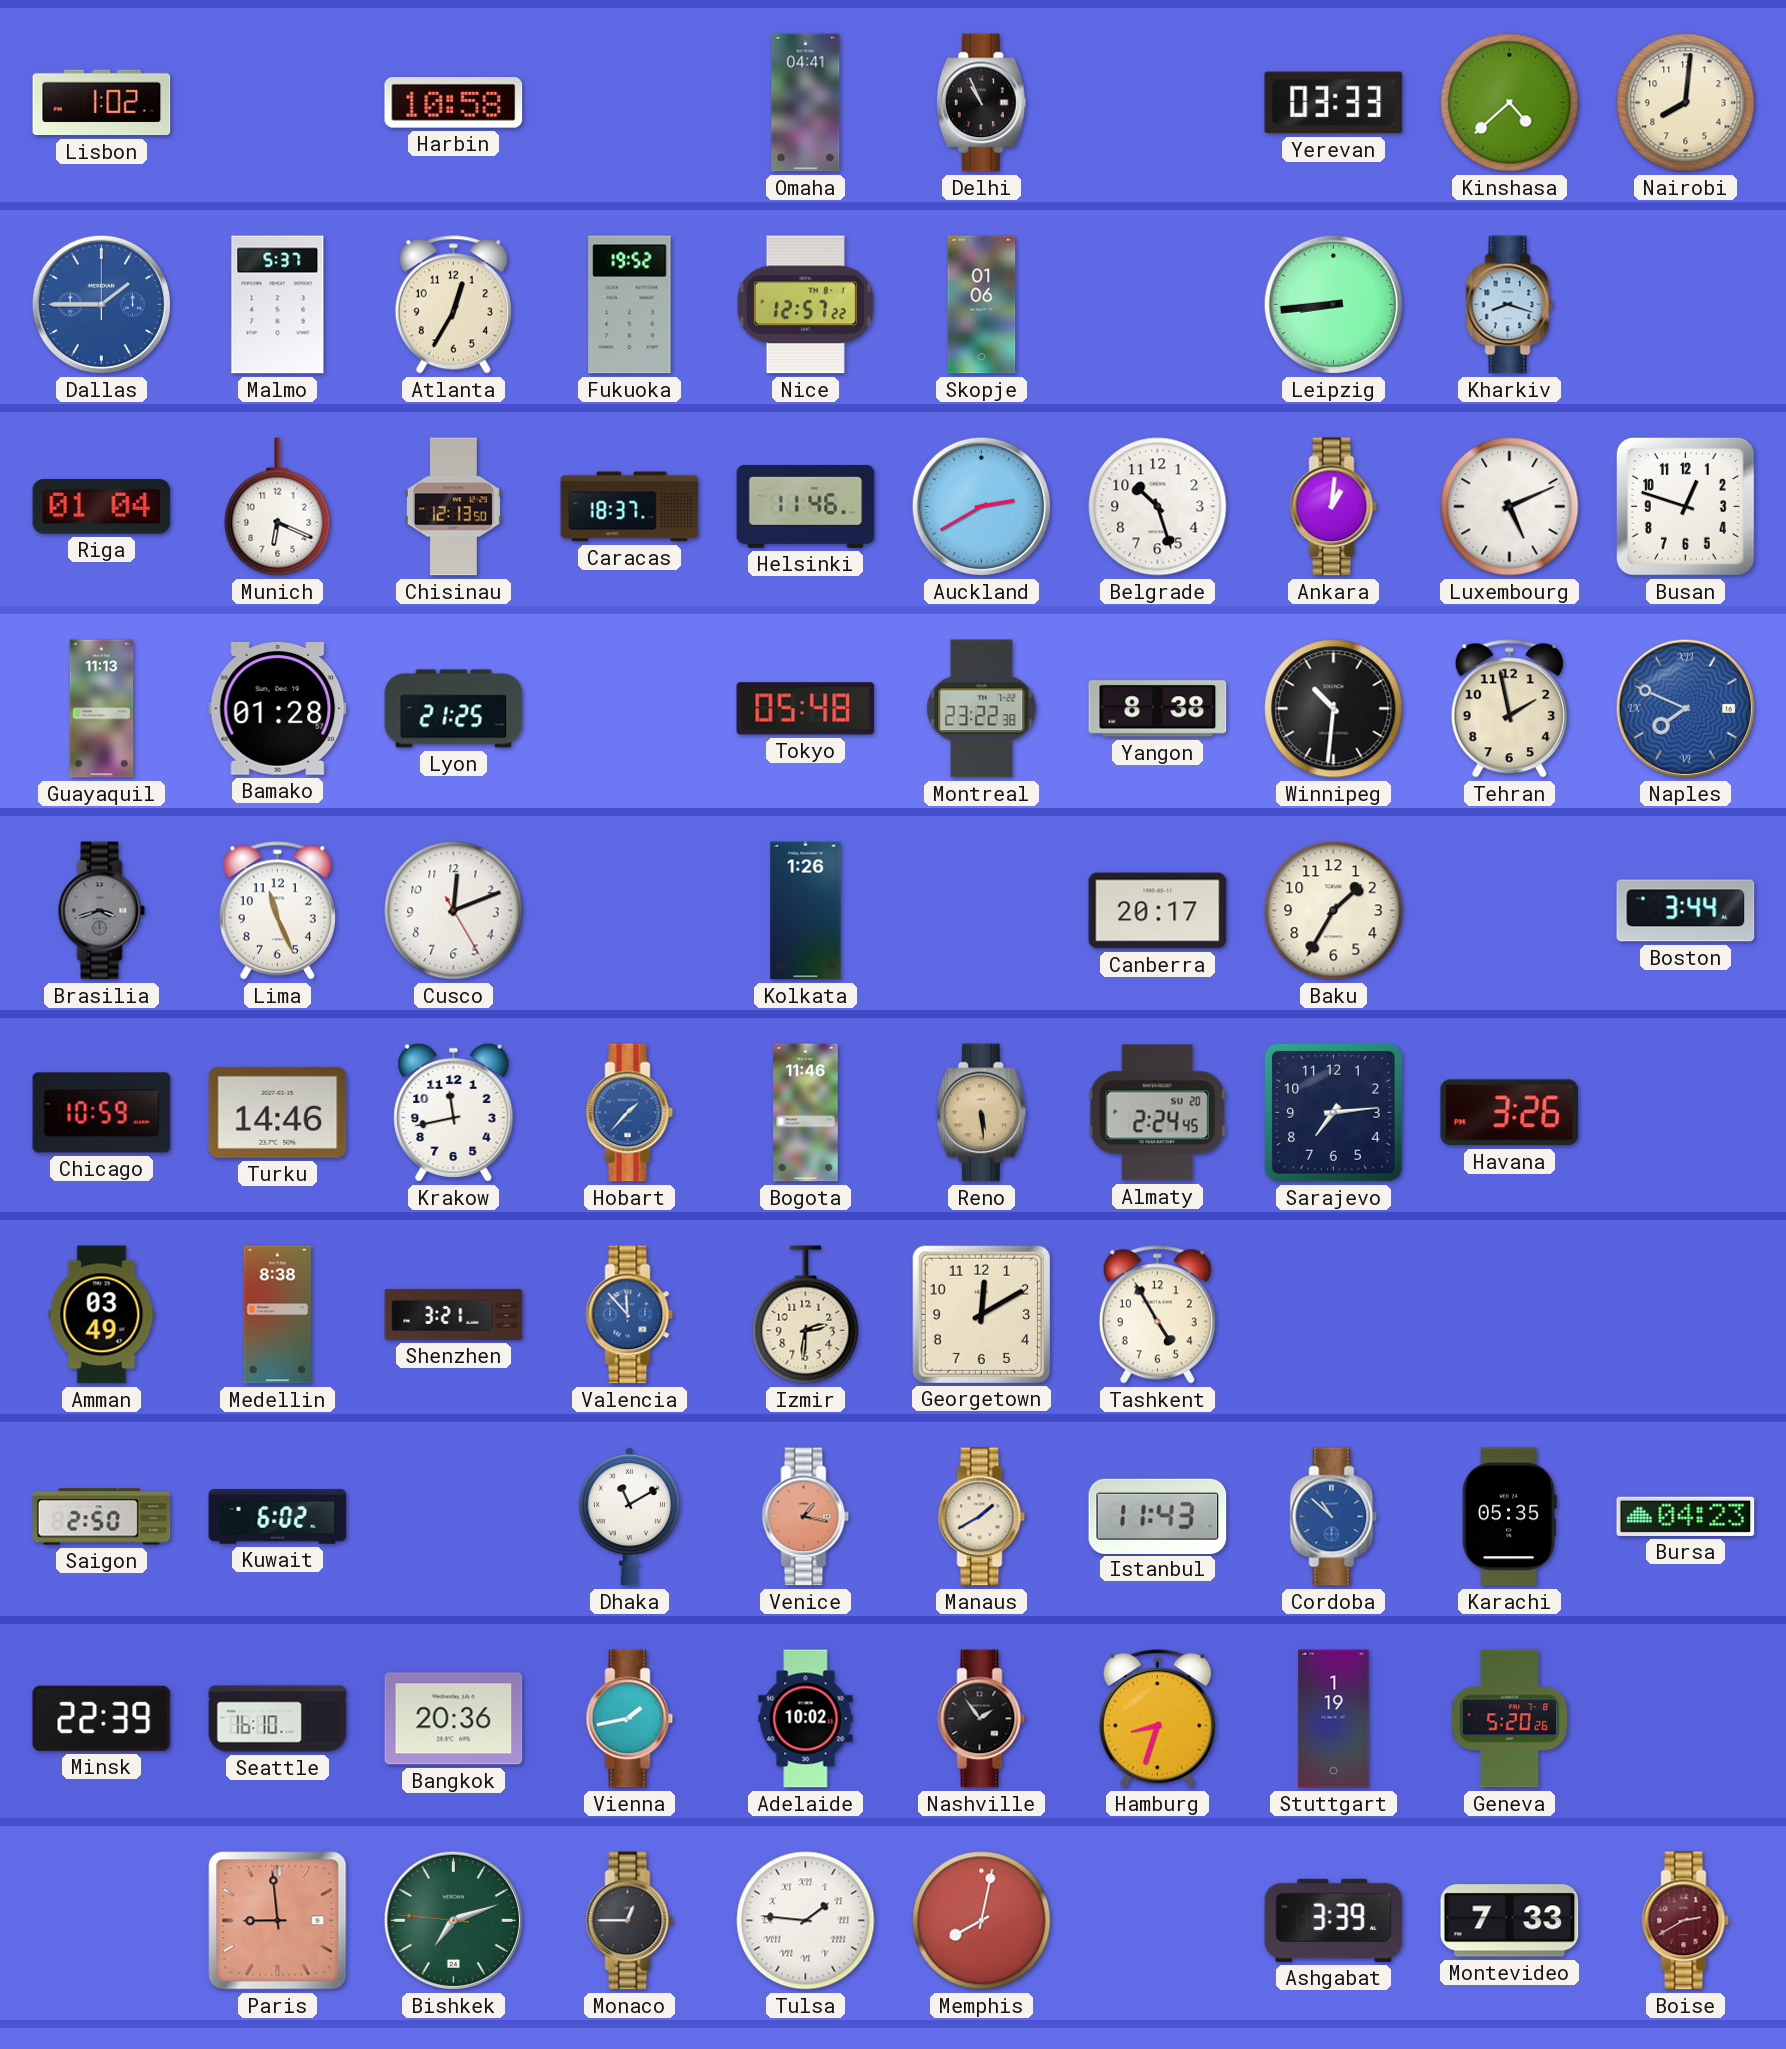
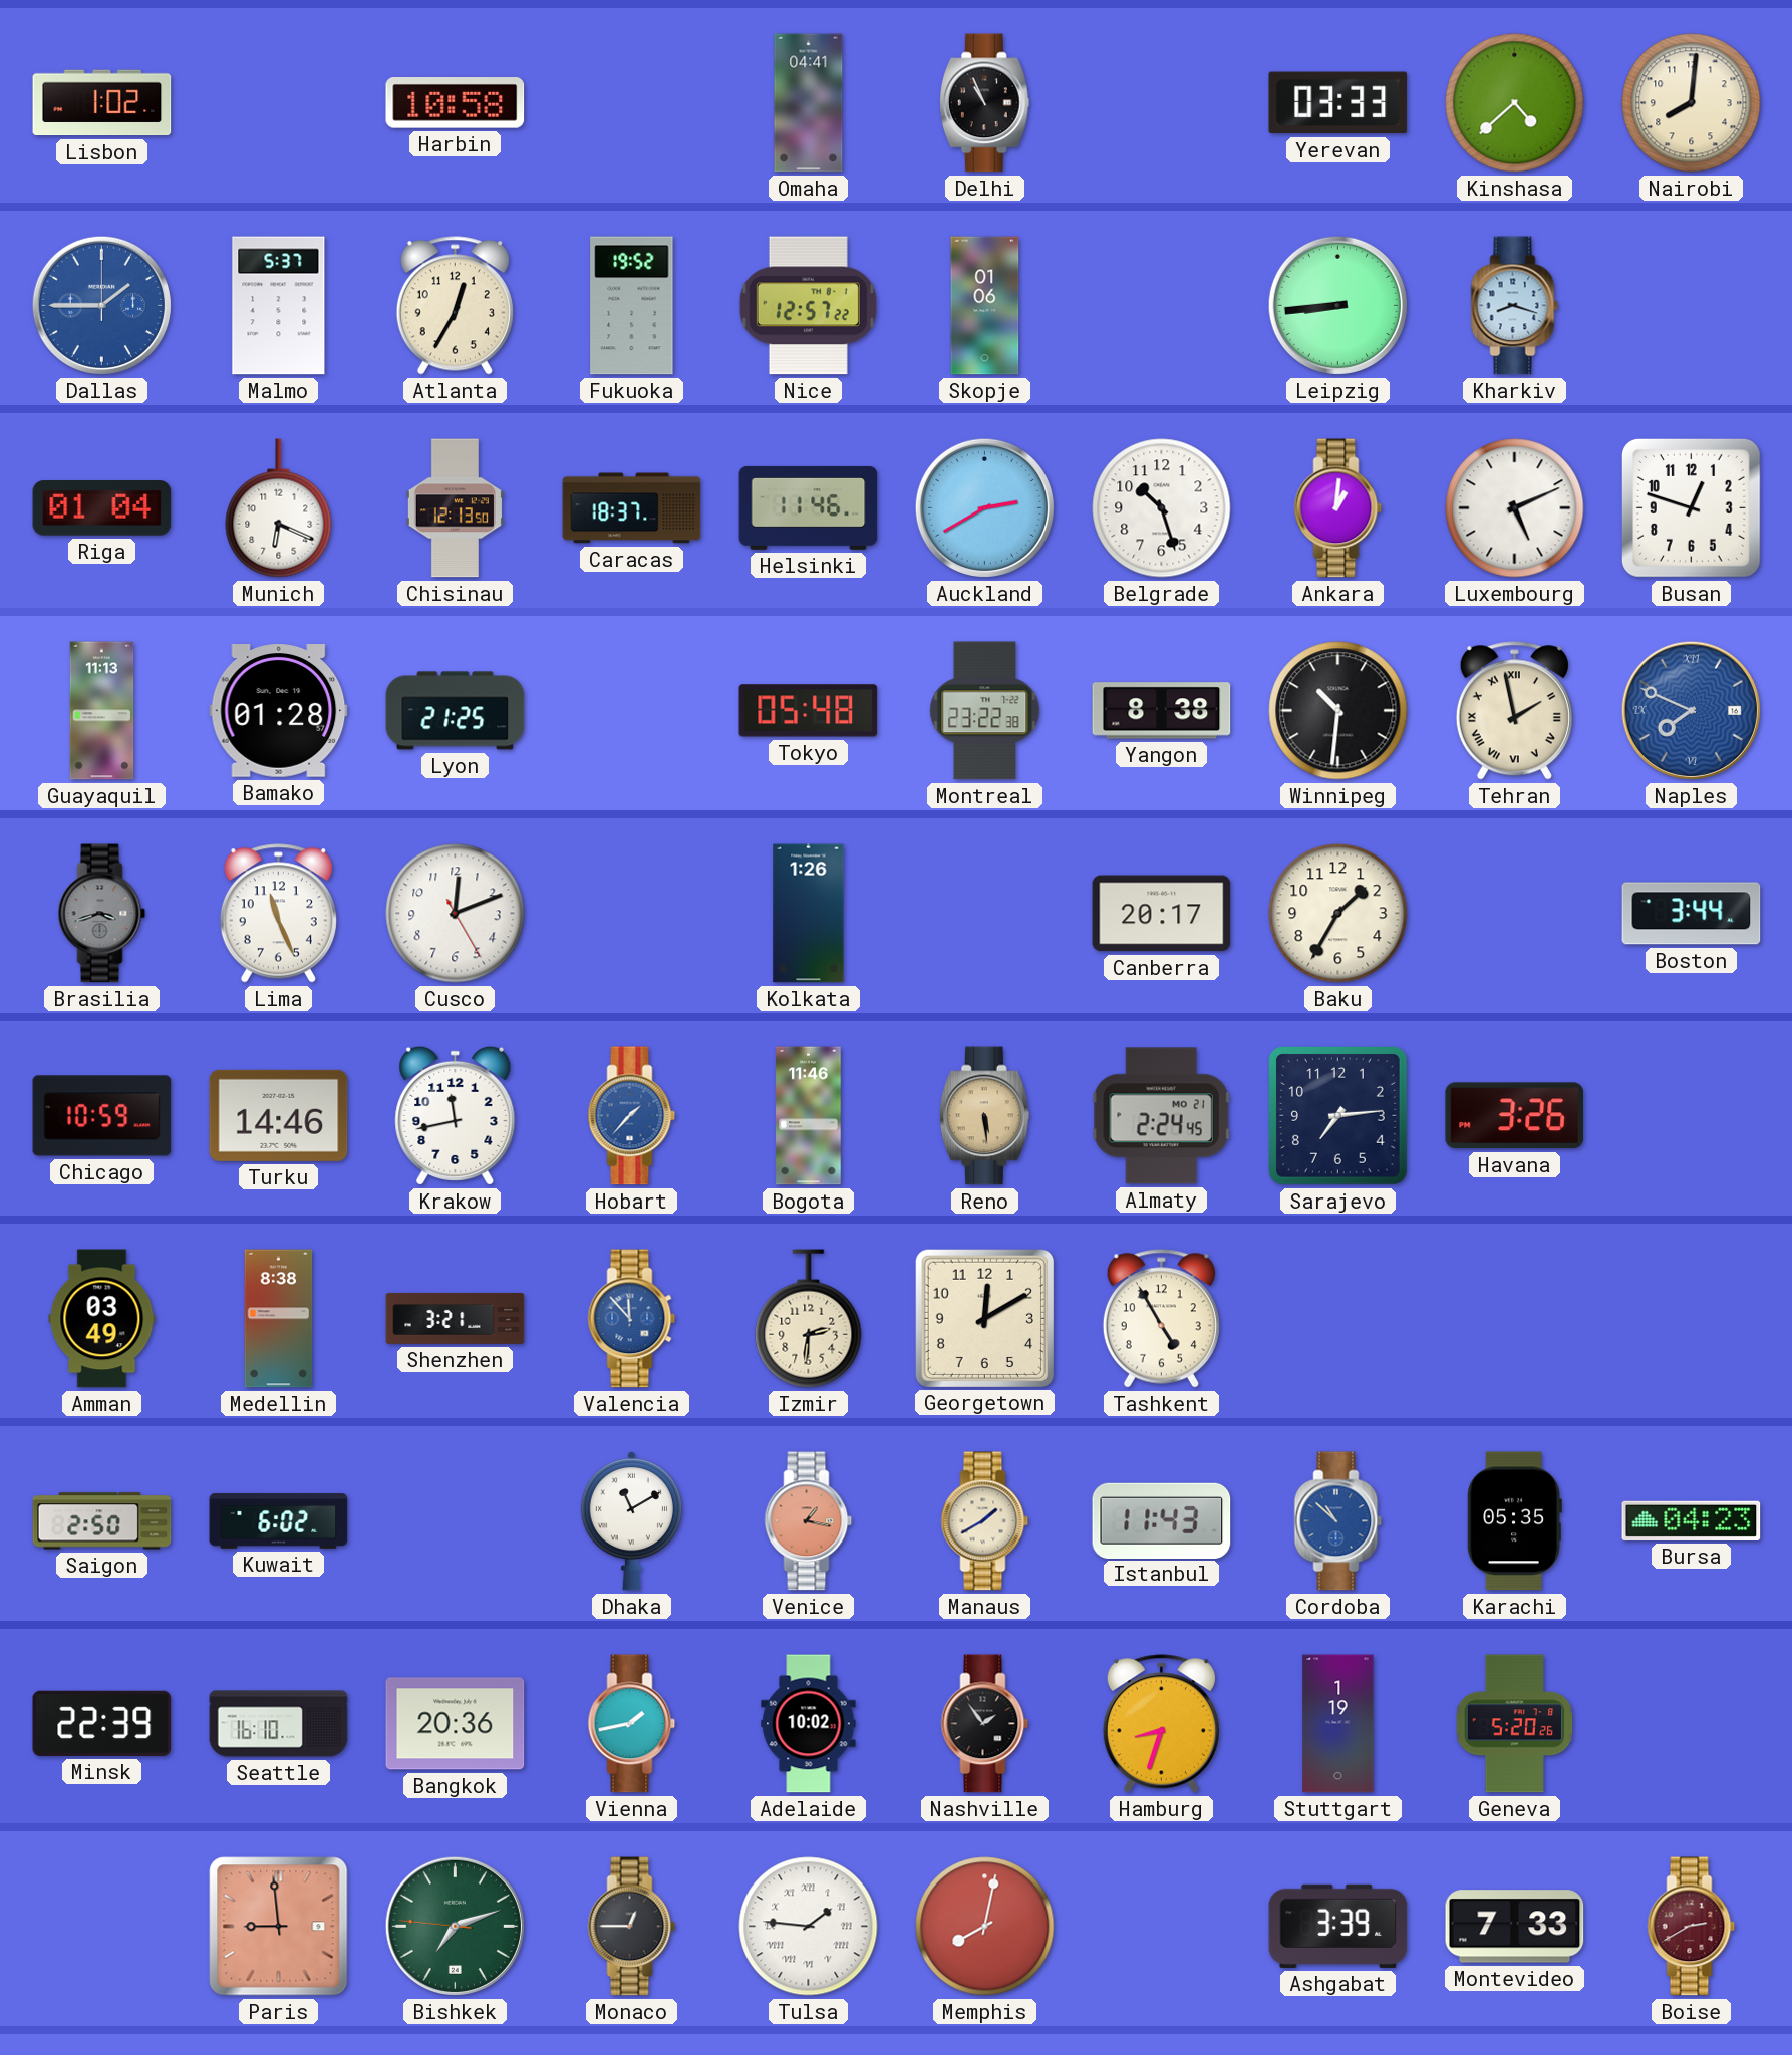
Tehran numerals: Arabic -> Roman
Almaty date: SU 20 -> MO 21
